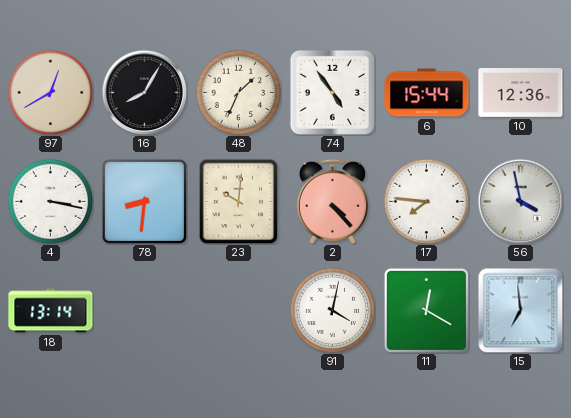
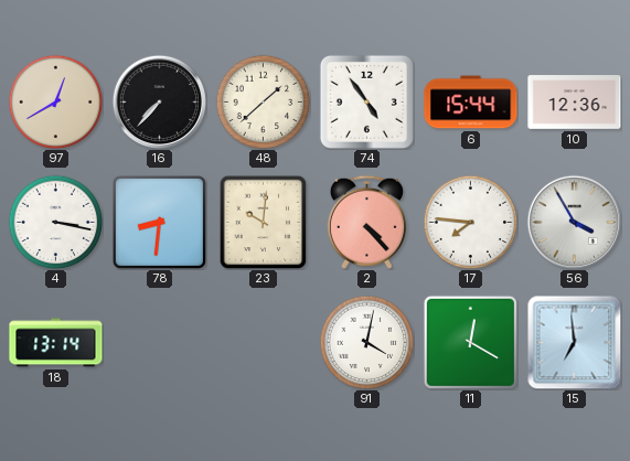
16: 8:05 -> 7:37
48: 1:34 -> 1:38
56: 3:58 -> 3:55
